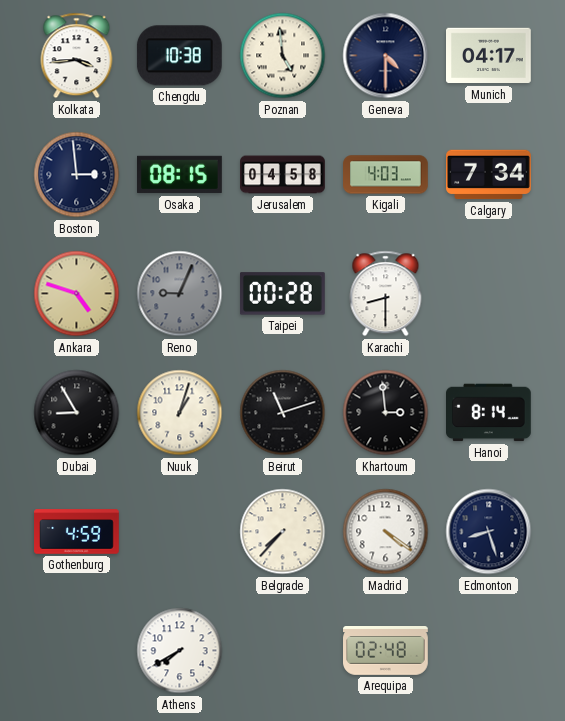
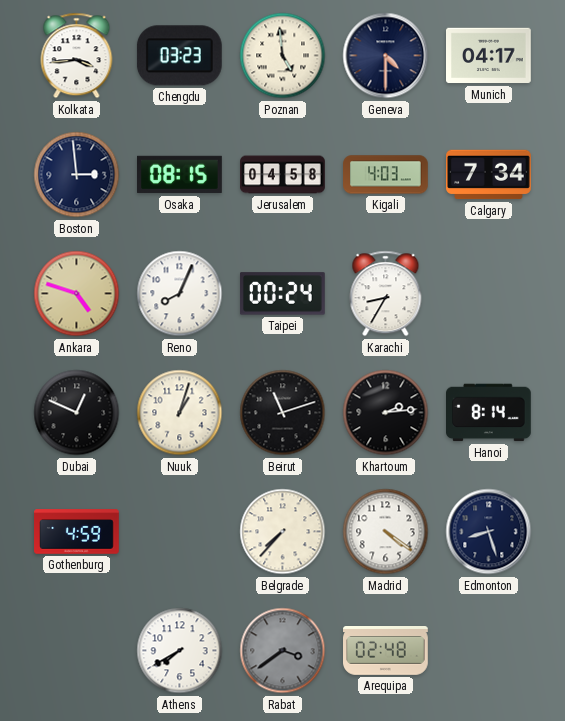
Chengdu: 10:38 -> 03:23
Reno: 9:04 -> 8:04
Reno dial: grey -> white
Taipei: 00:28 -> 00:24
Karachi: 8:30 -> 8:35
Dubai: 8:55 -> 12:49
Khartoum: 2:59 -> 2:14
Rabat: none -> 3:39
